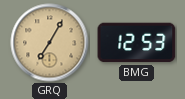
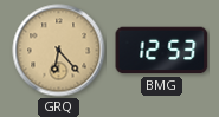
GRQ: 7:05 -> 6:23
